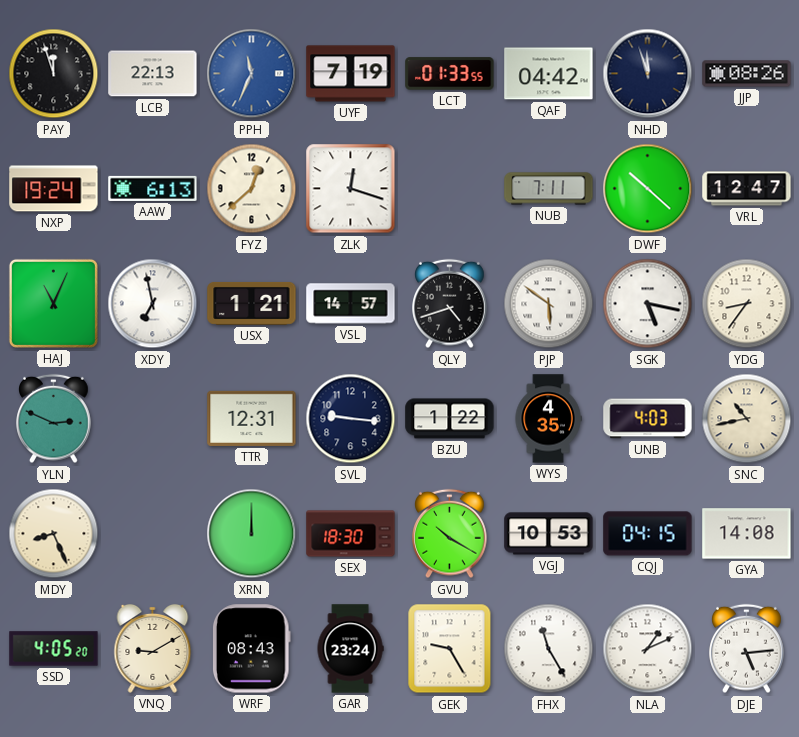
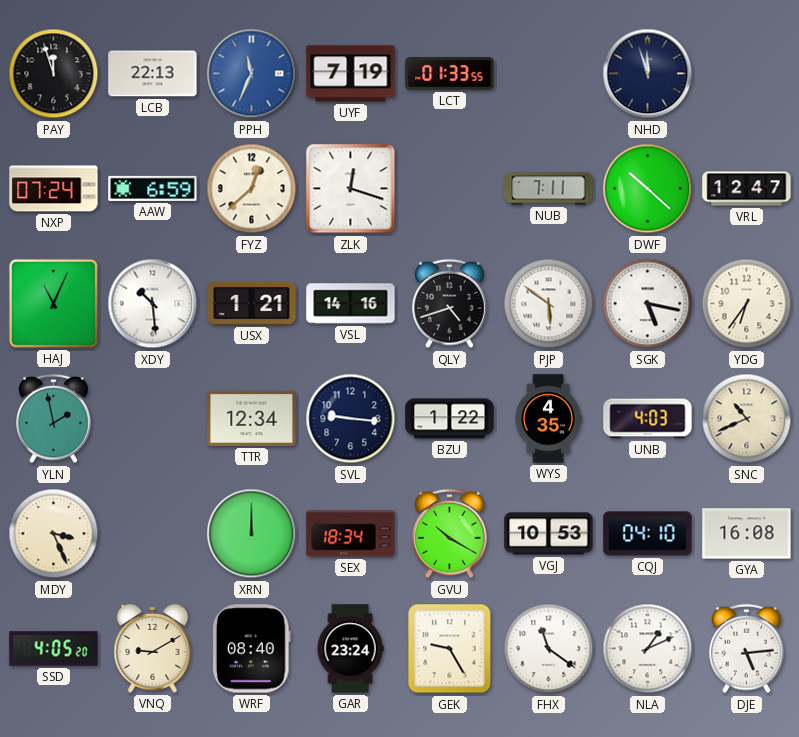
QAF: 04:42 -> none
JJP: 08:26 -> none
NXP: 19:24 -> 07:24
AAW: 6:13 -> 6:59
XDY: 6:58 -> 10:29
VSL: 14:57 -> 14:16
YDG: 8:36 -> 6:36
YLN: 2:49 -> 1:58
TTR: 12:31 -> 12:34
SNC: 10:43 -> 10:41
MDY: 8:26 -> 3:26
SEX: 18:30 -> 18:34
CQJ: 04:15 -> 04:10
GYA: 14:08 -> 16:08
WRF: 08:43 -> 08:40
FHX: 11:25 -> 11:21
